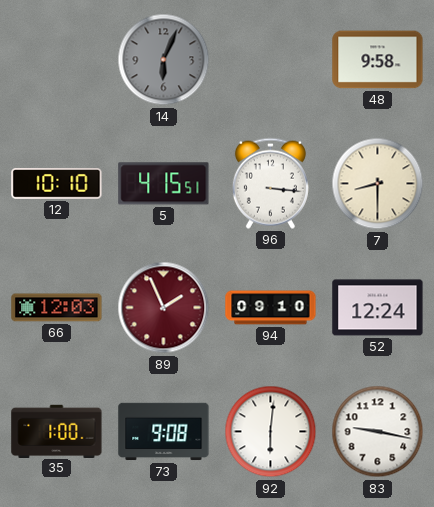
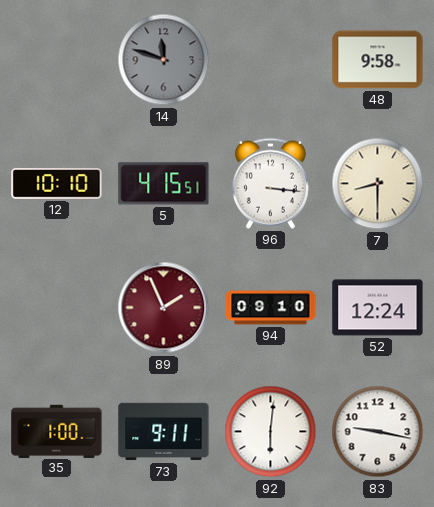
14: 6:04 -> 11:48
66: 12:03 -> none
73: 9:08 -> 9:11
